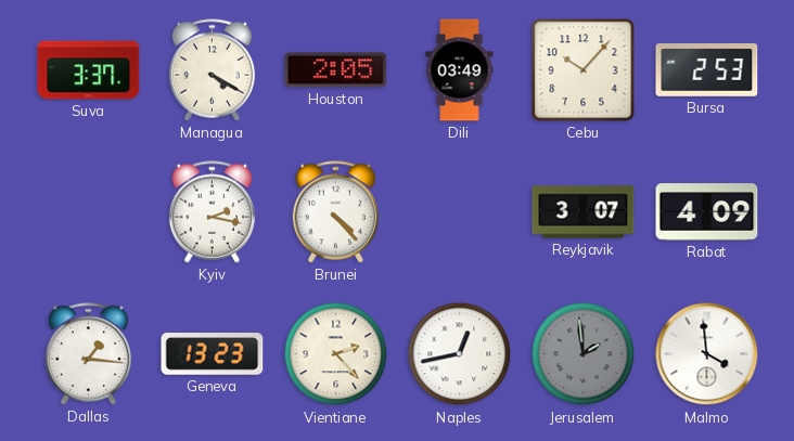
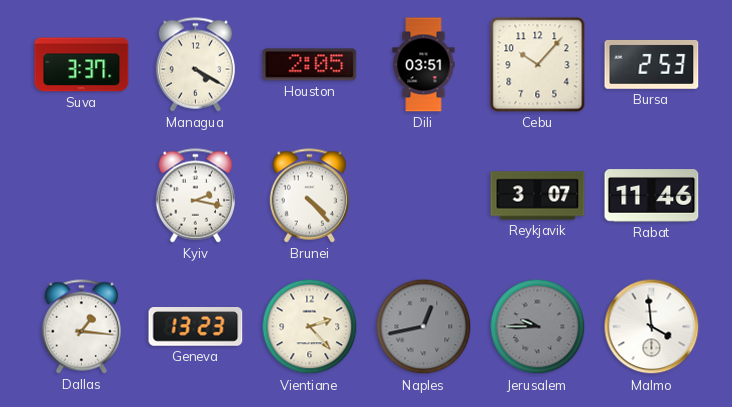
Dili: 03:49 -> 03:51
Rabat: 4:09 -> 11:46
Naples dial: white -> grey
Jerusalem: 1:59 -> 9:45
